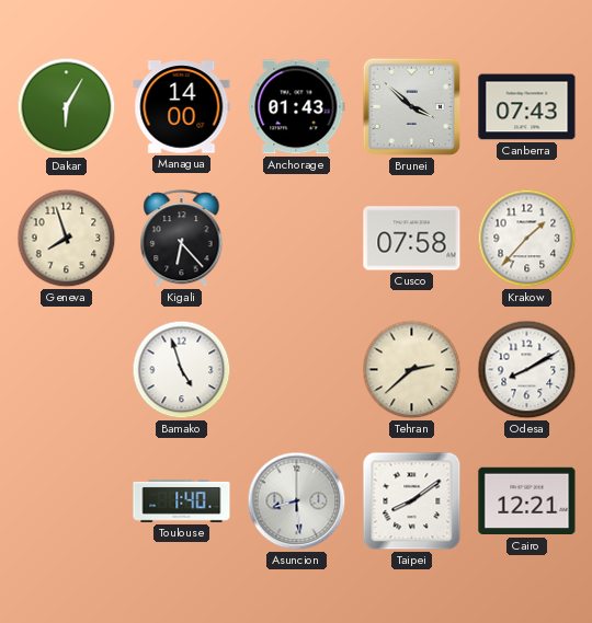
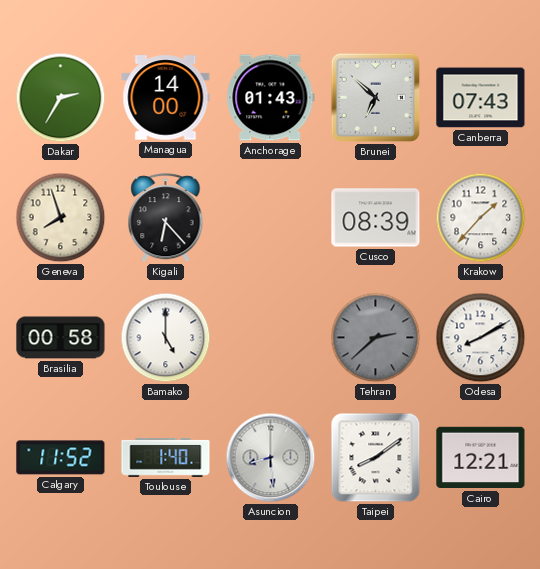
Dakar: 6:05 -> 2:35
Brunei: 3:52 -> 6:52
Cusco: 07:58 -> 08:39
Brasilia: none -> 00:58
Bamako: 4:57 -> 5:00
Tehran dial: cream -> grey
Calgary: none -> 11:52
